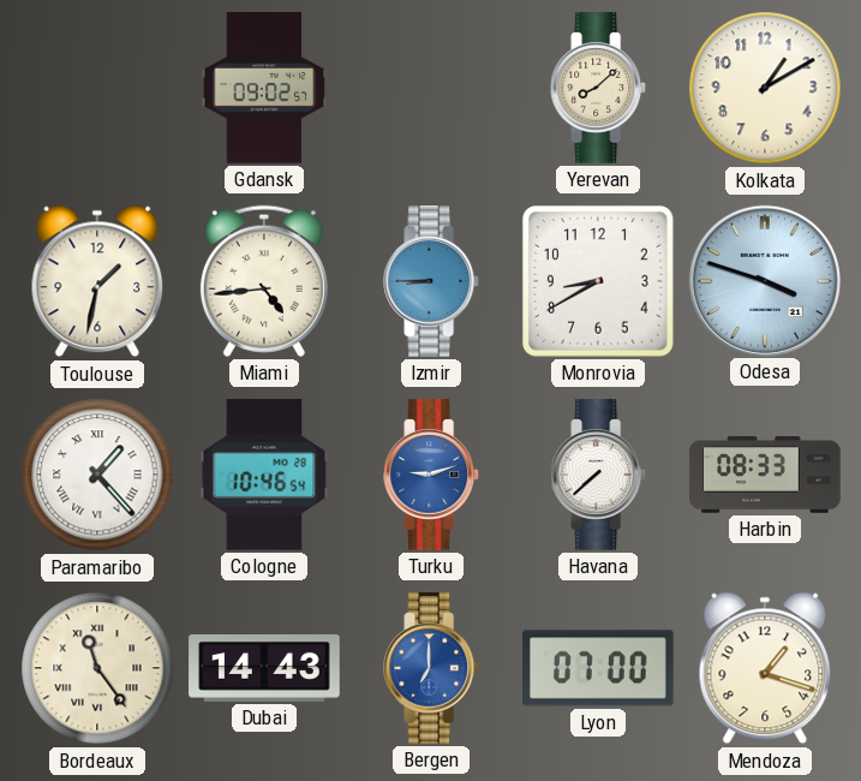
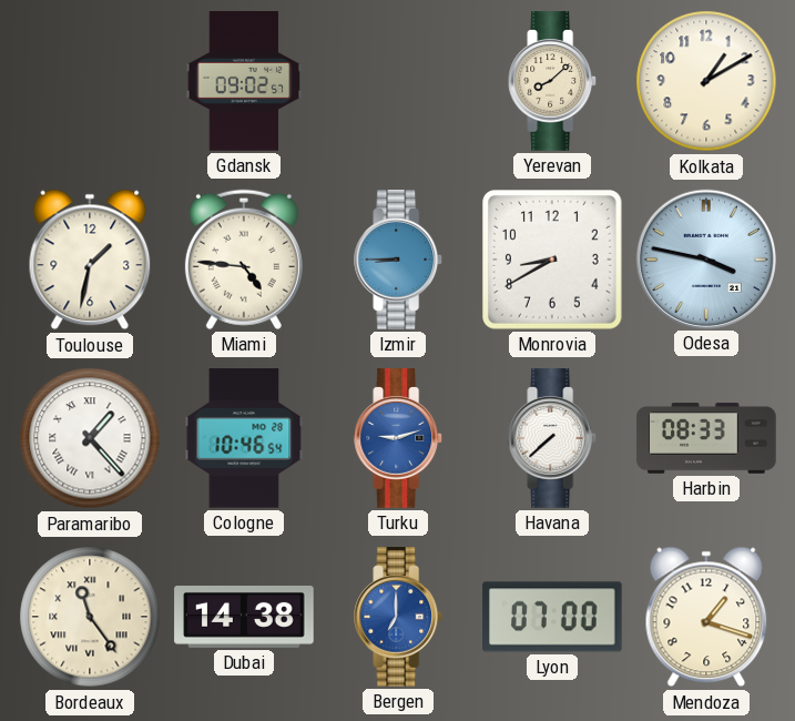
Miami: 4:44 -> 4:46
Odesa: 3:48 -> 3:47
Dubai: 14:43 -> 14:38
